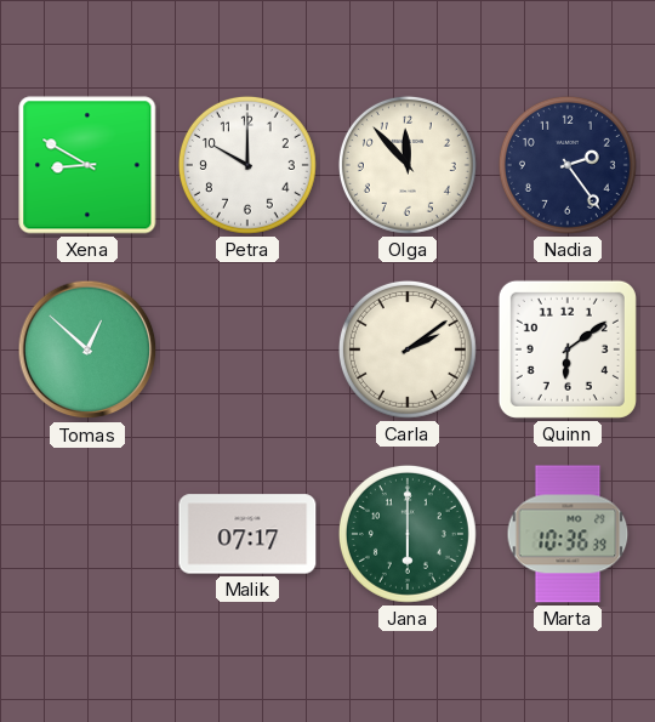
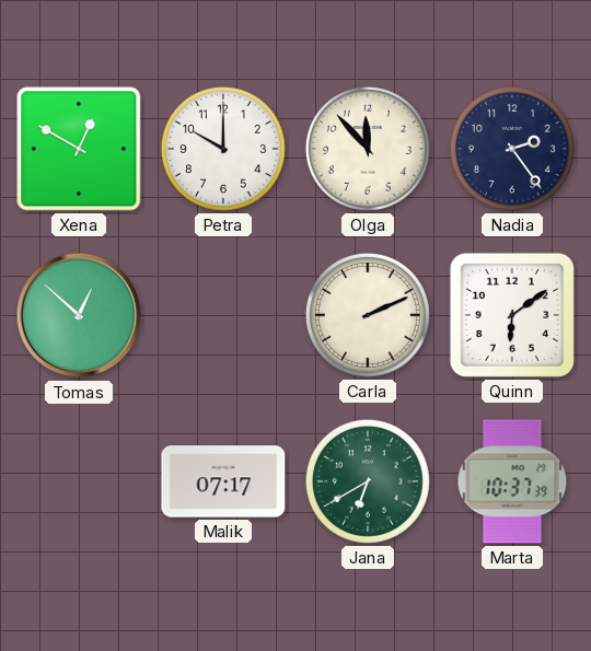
Xena: 8:50 -> 12:50
Carla: 2:09 -> 2:11
Jana: 6:00 -> 6:40
Marta: 10:36 -> 10:37
